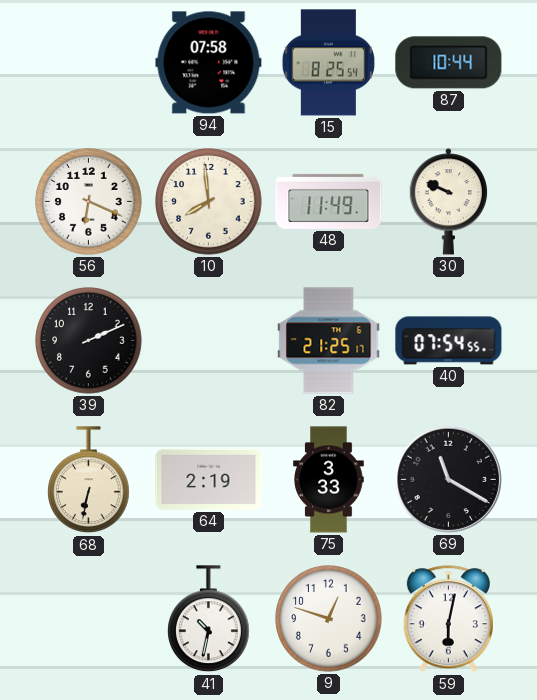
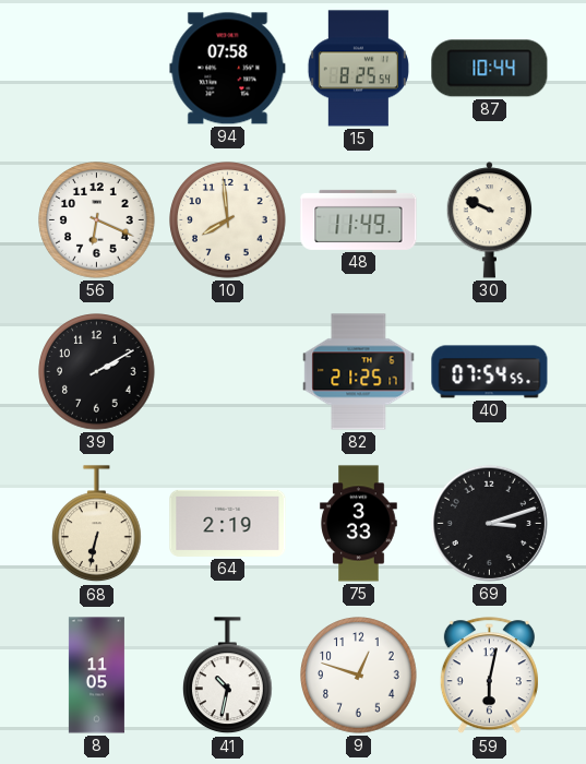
39: 2:11 -> 2:10
69: 11:20 -> 3:12
8: none -> 11:05
